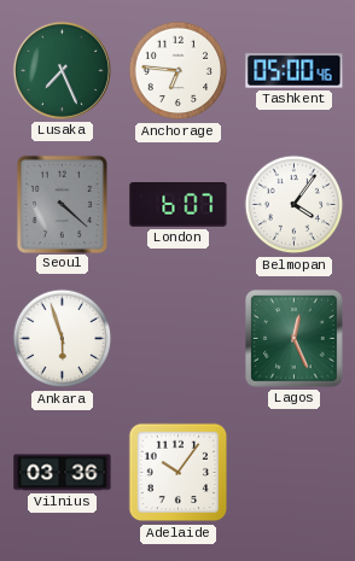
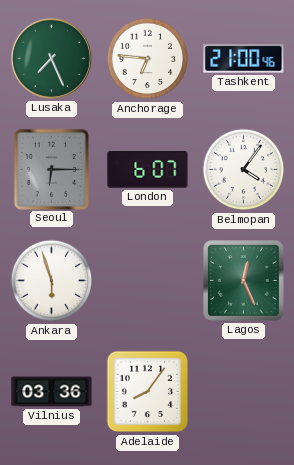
Tashkent: 05:00 -> 21:00
Seoul: 4:22 -> 6:15
Adelaide: 10:06 -> 8:06
